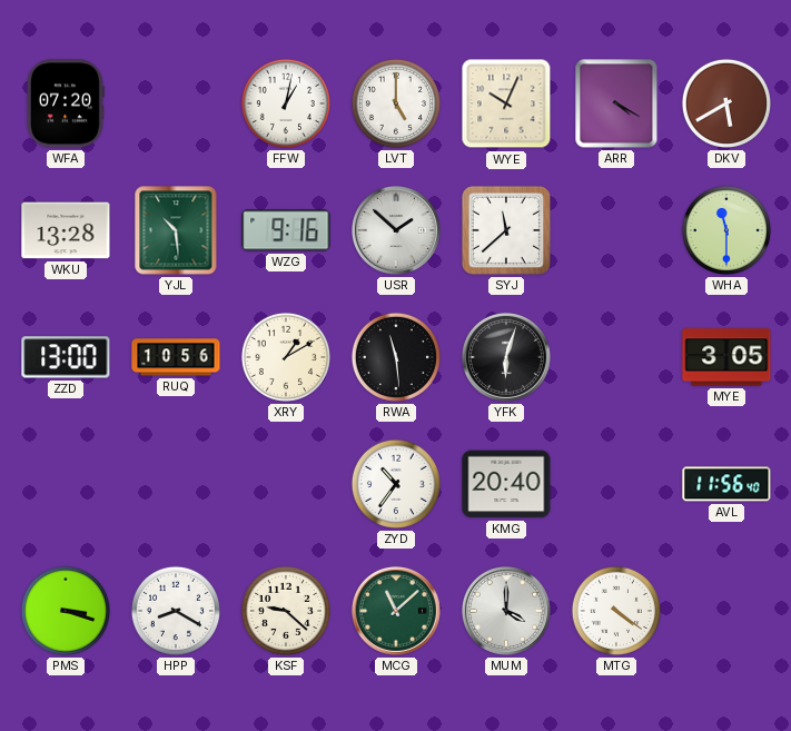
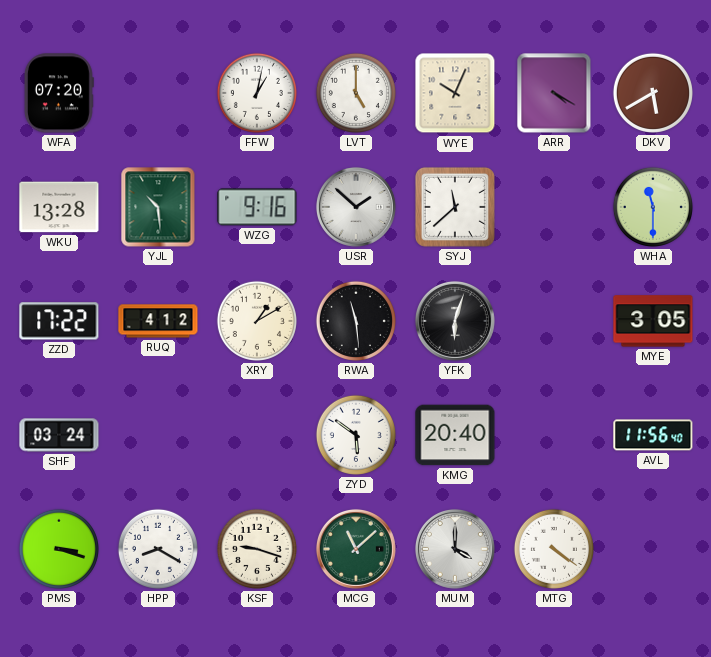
ZZD: 13:00 -> 17:22
RUQ: 10:56 -> 4:12
SHF: none -> 03:24
ZYD: 10:36 -> 5:51
KSF: 9:22 -> 9:18
